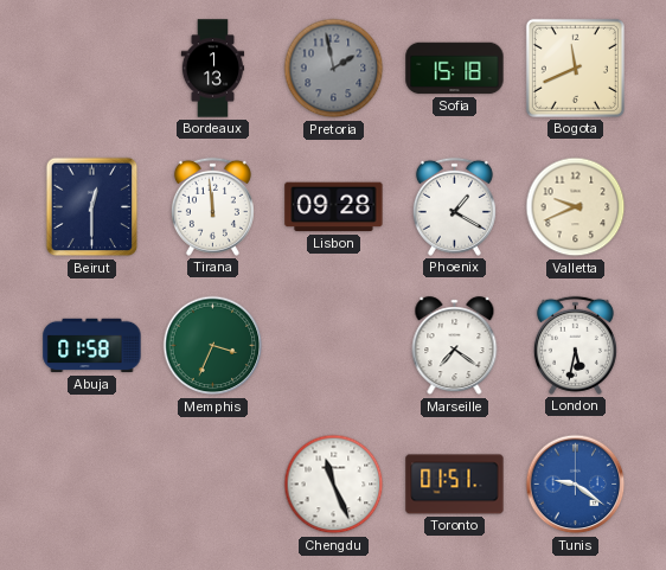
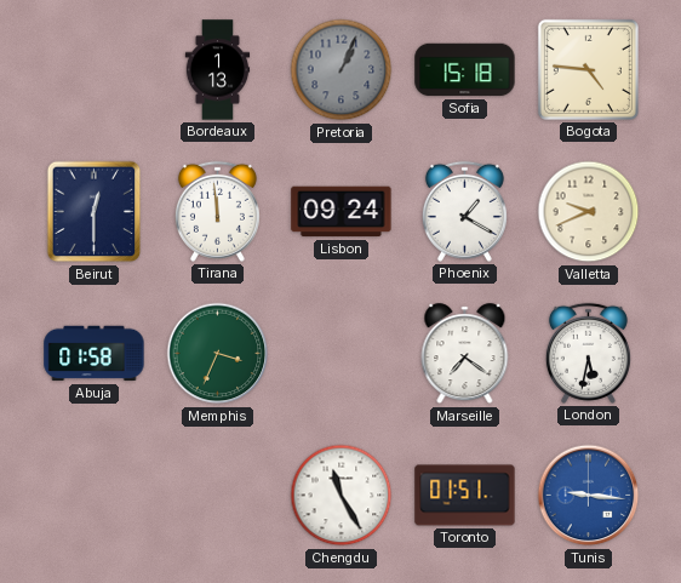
Pretoria: 1:58 -> 1:04
Bogota: 11:41 -> 4:46
Lisbon: 09:28 -> 09:24
Chengdu: 11:26 -> 11:25
Tunis: 9:21 -> 9:16
